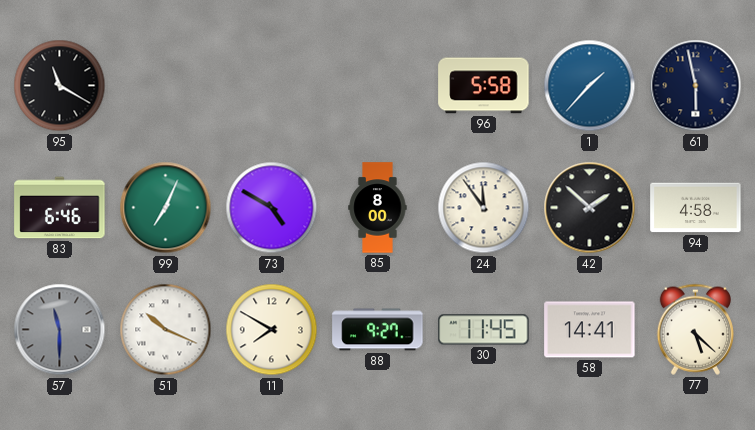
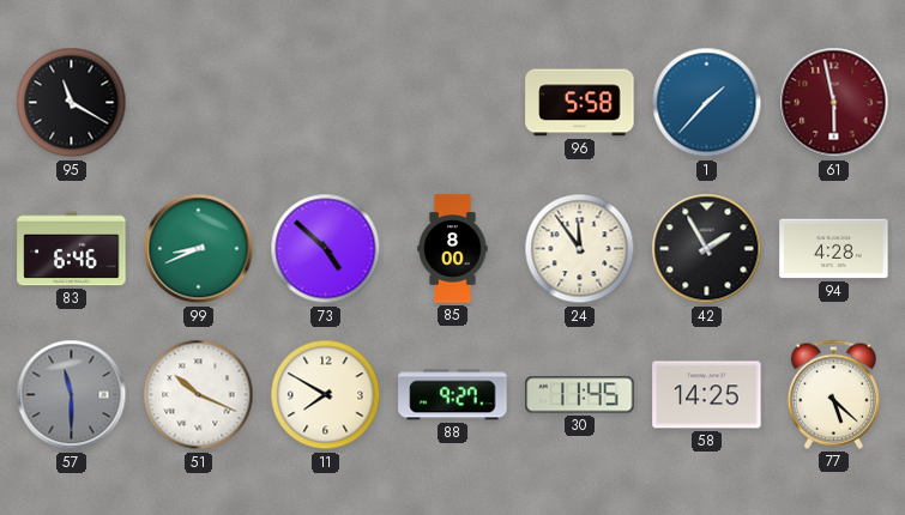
61 dial: navy -> burgundy
99: 7:04 -> 8:41
73: 4:50 -> 4:52
42: 1:52 -> 1:55
94: 4:58 -> 4:28
58: 14:41 -> 14:25
